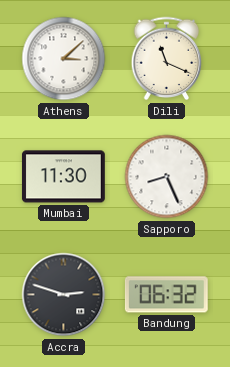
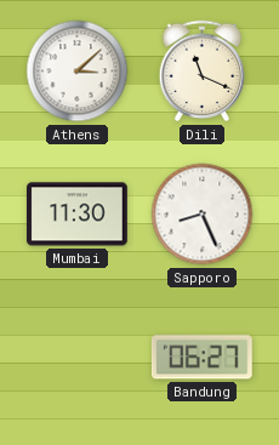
Accra: 2:48 -> none
Bandung: 06:32 -> 06:27
